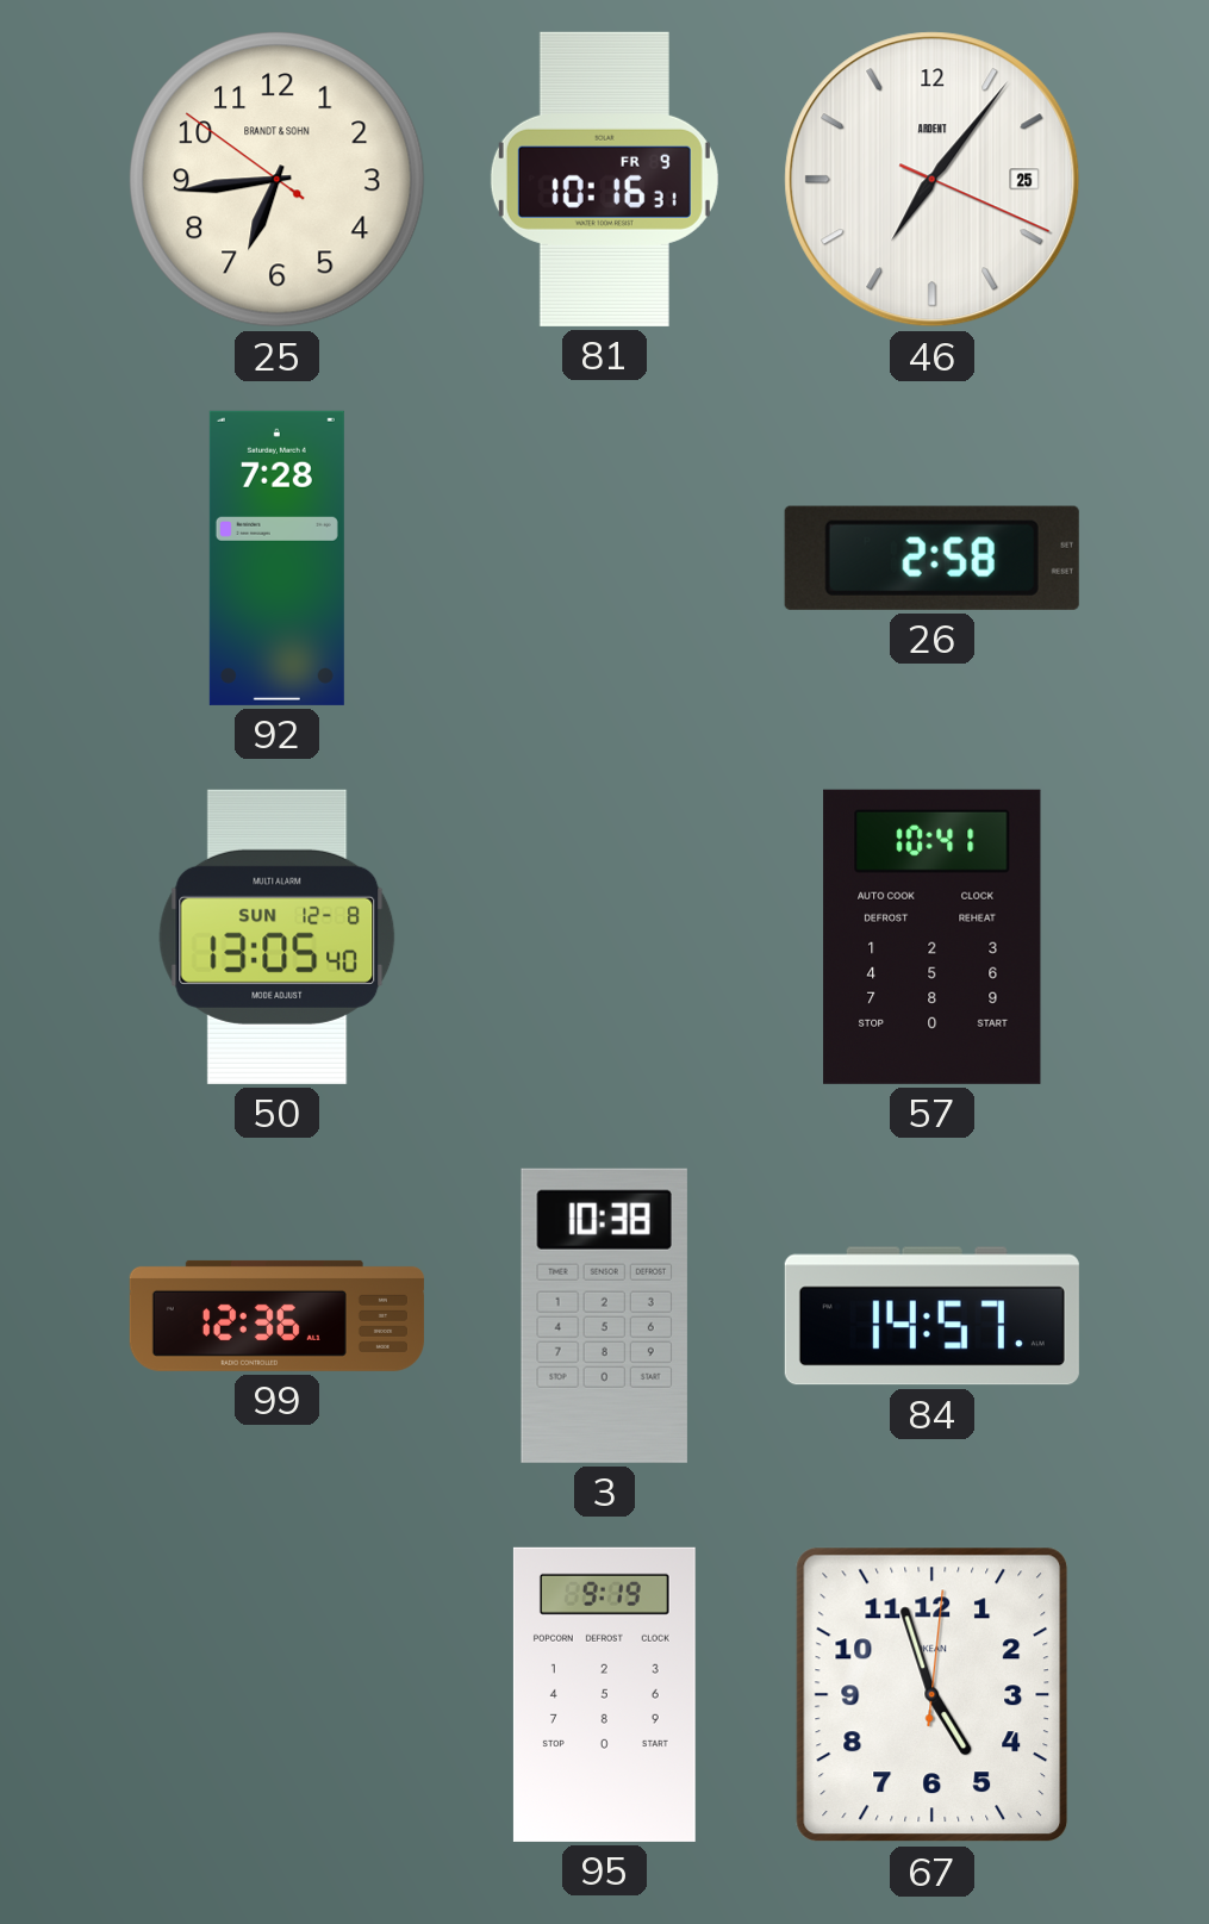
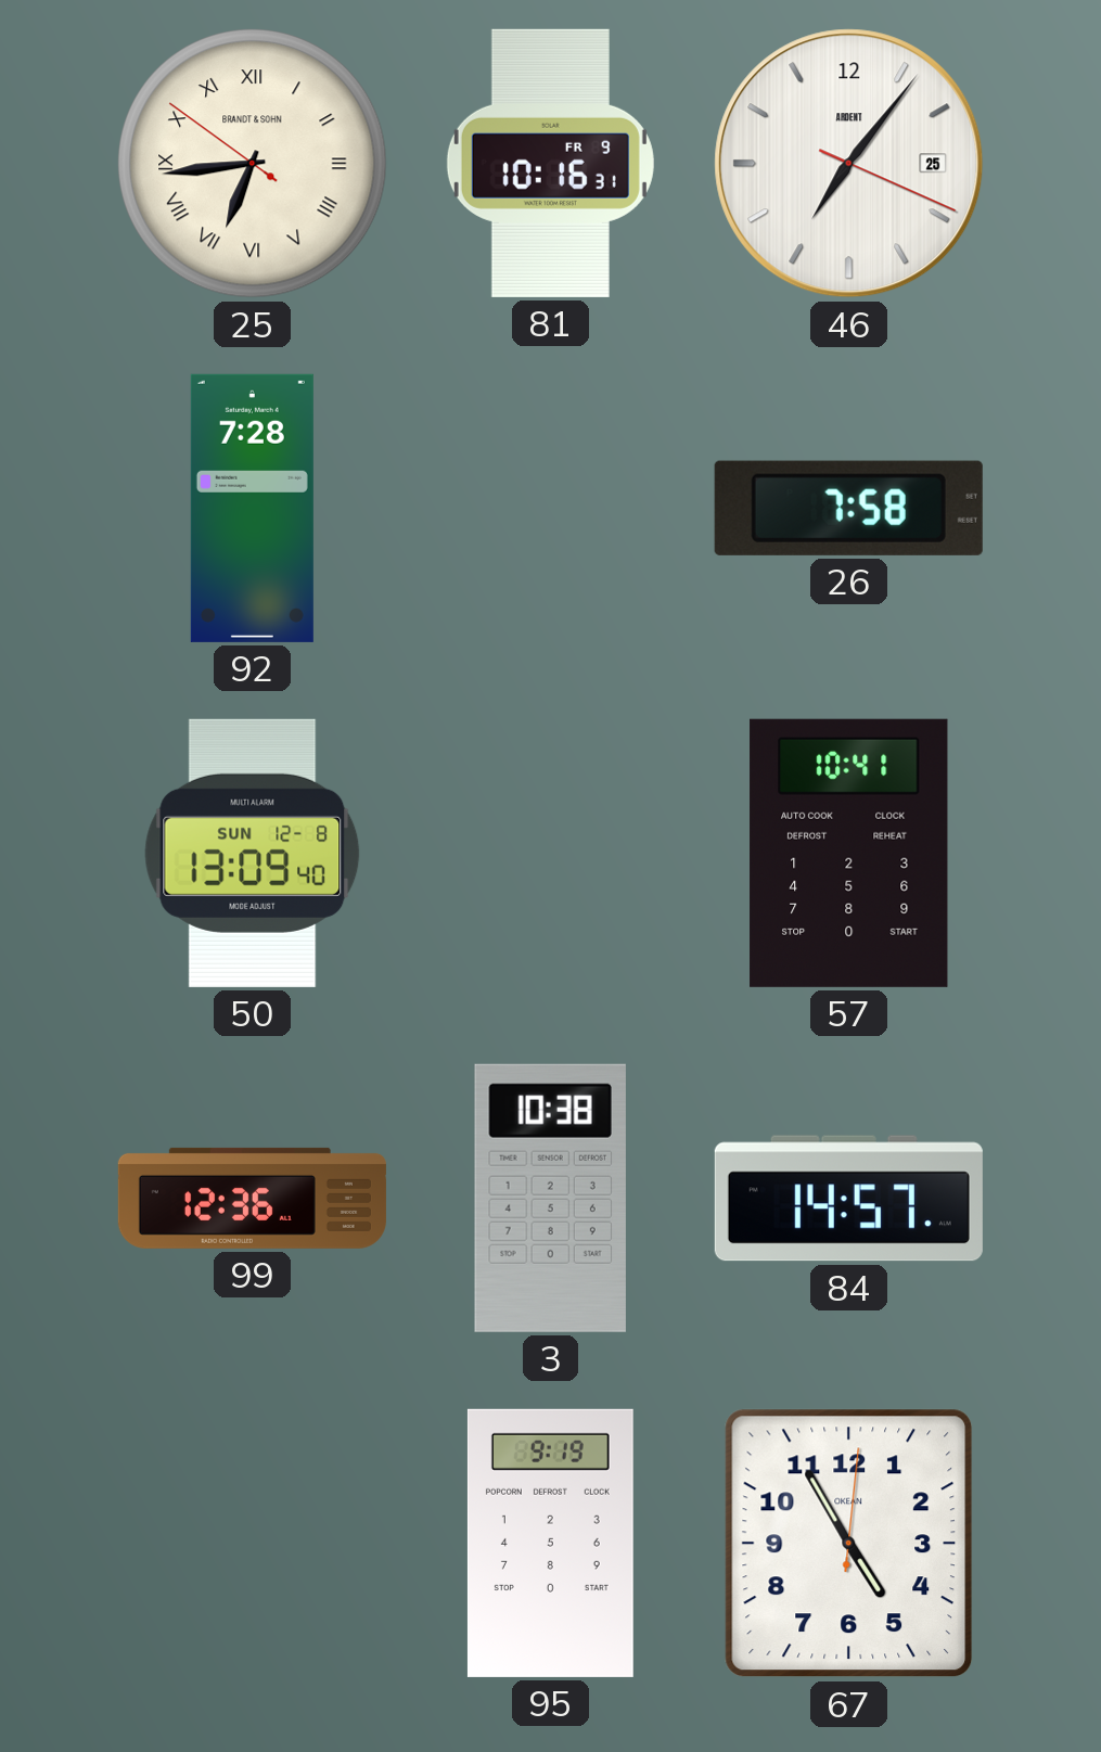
25 numerals: Arabic -> Roman
26: 2:58 -> 7:58
50: 13:05 -> 13:09
67: 4:57 -> 4:55
